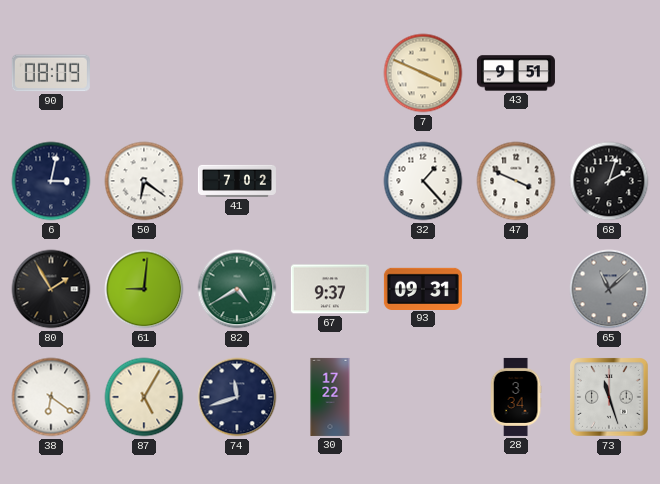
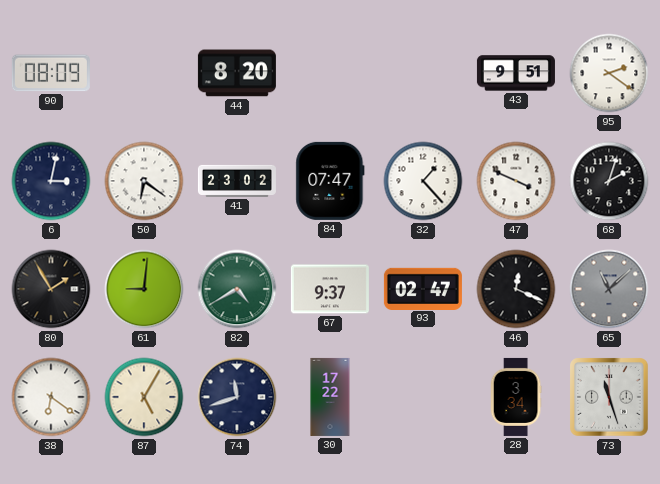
44: none -> 8:20
7: 3:49 -> none
95: none -> 2:21
41: 7:02 -> 23:02
84: none -> 07:47
93: 09:31 -> 02:47
46: none -> 12:19
